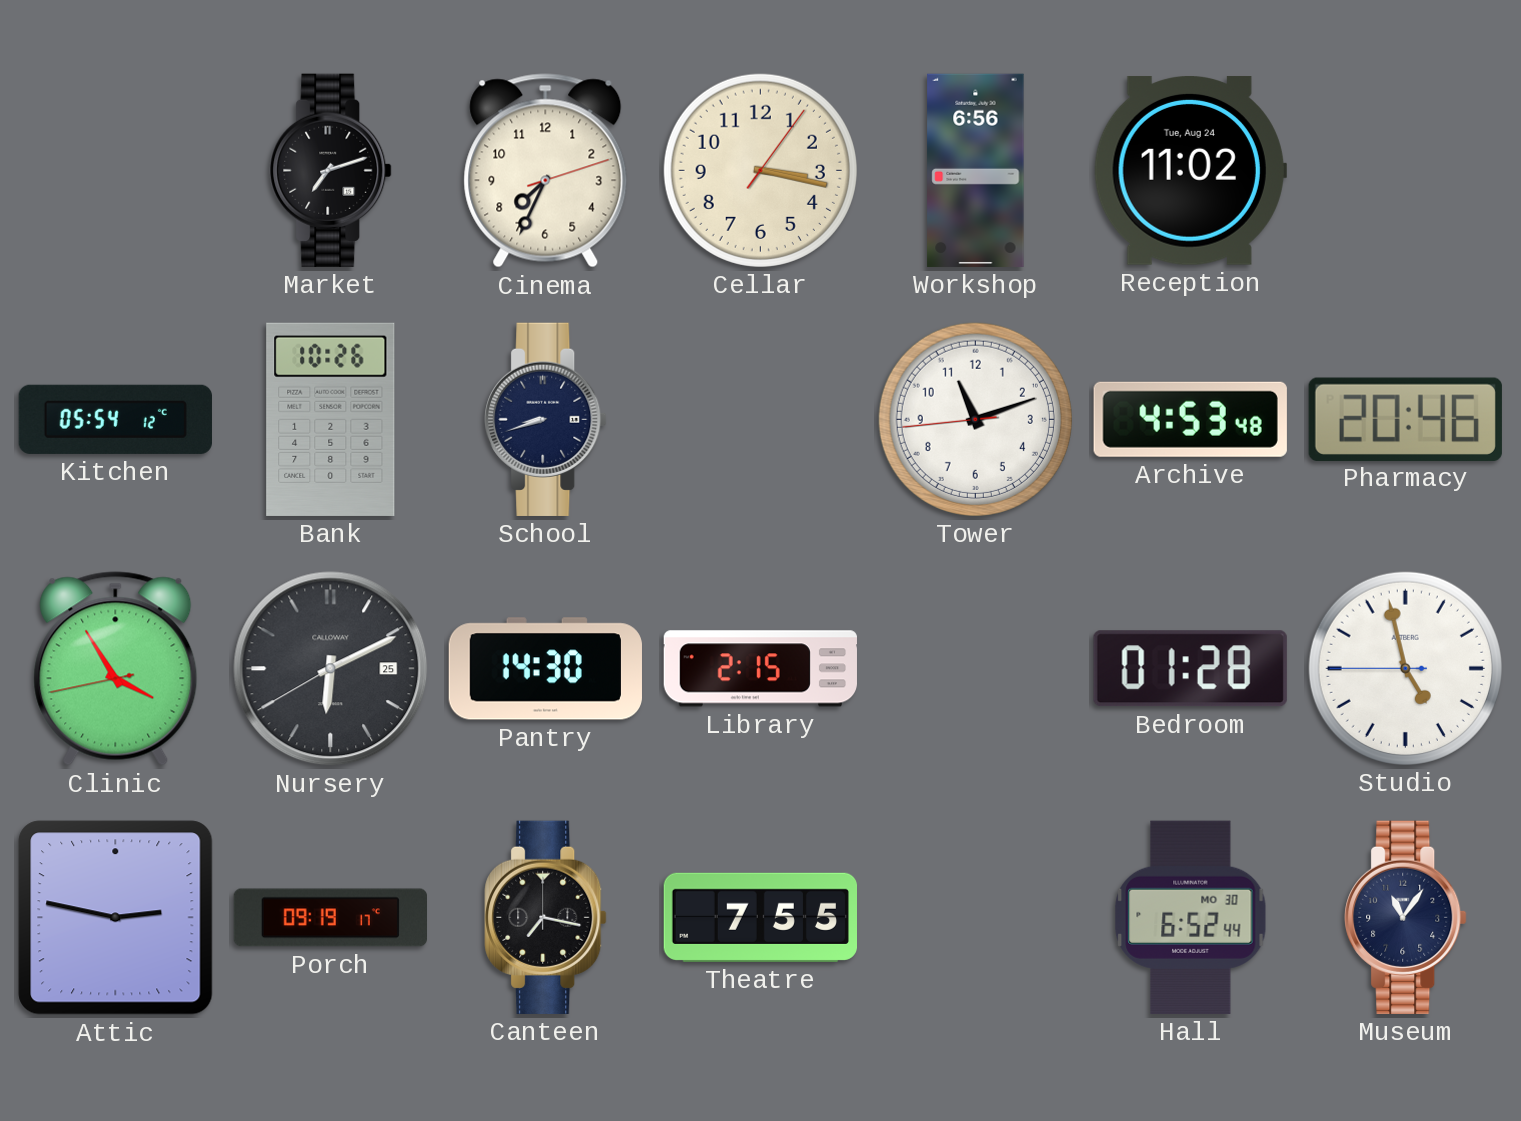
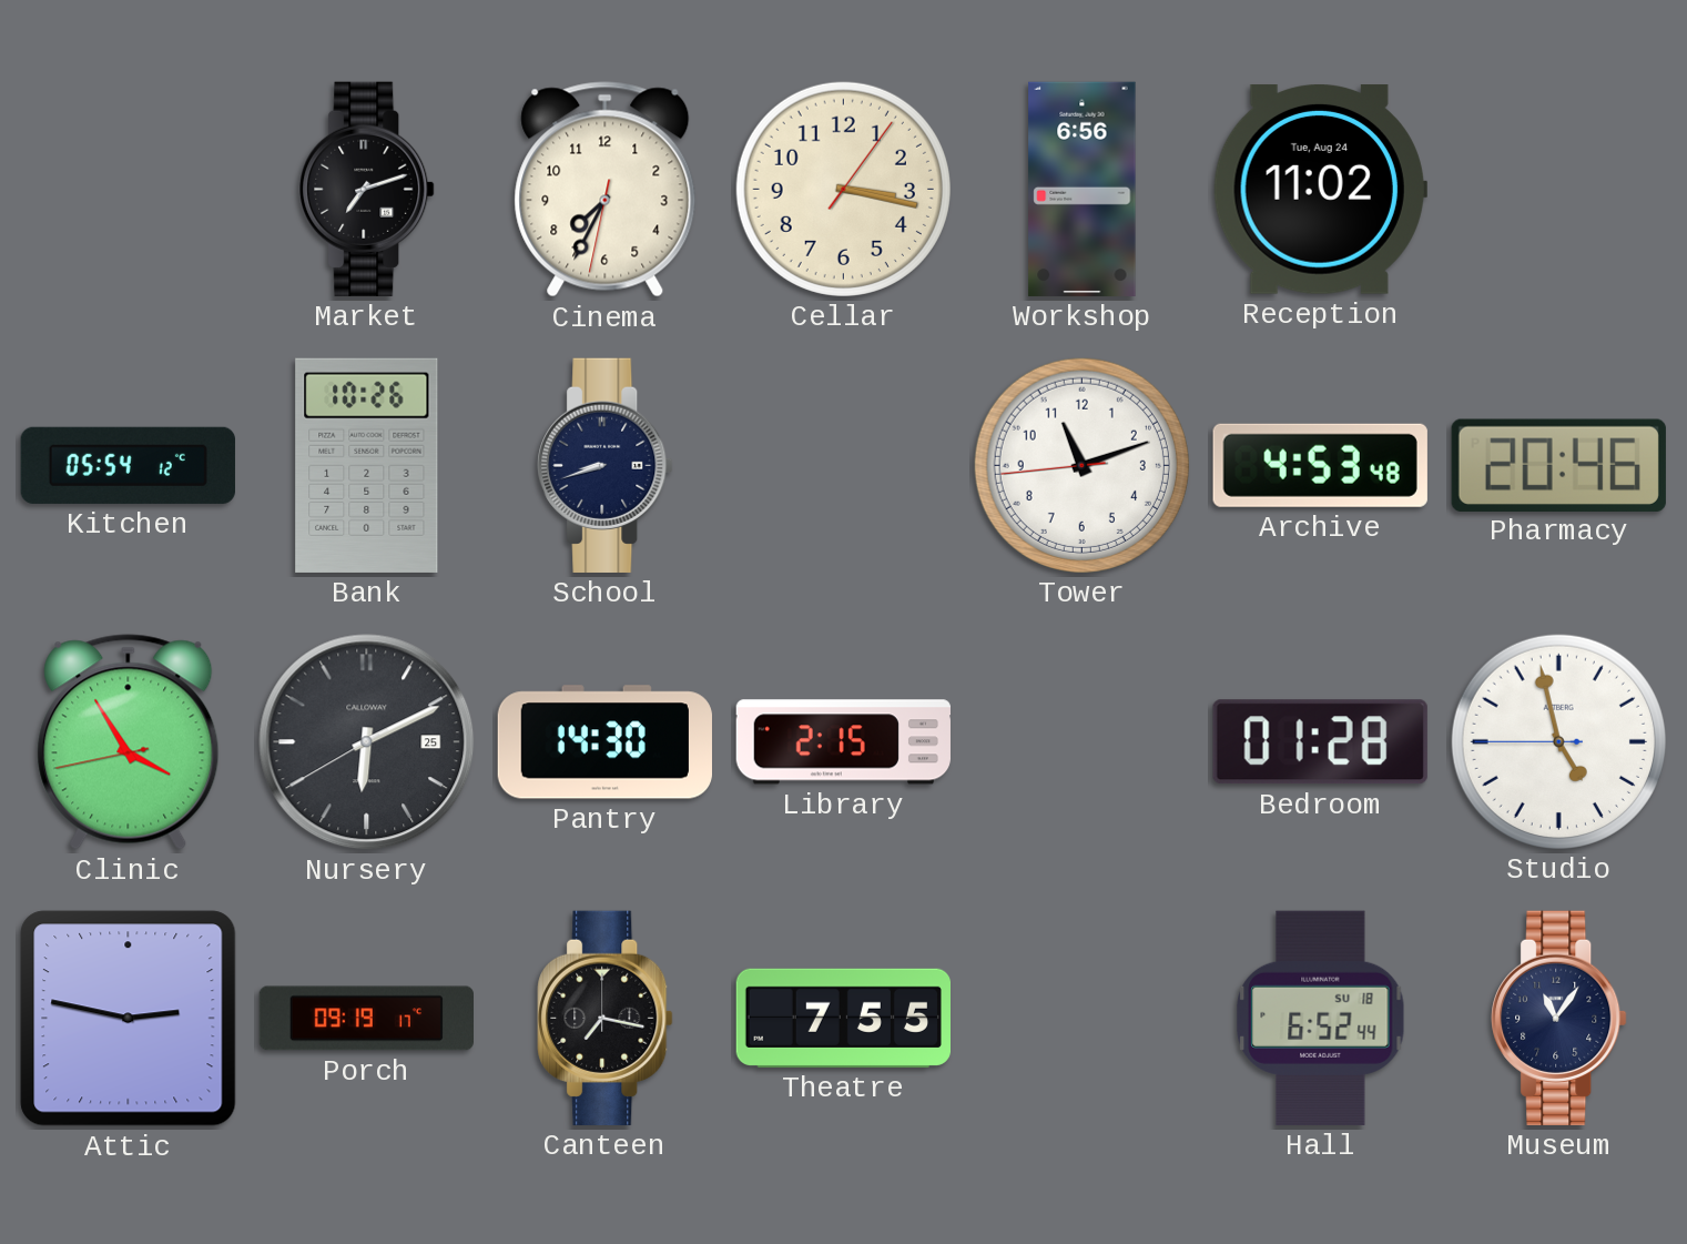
Cinema: 7:34:12 -> 7:34:32
Hall date: MO 30 -> SU 18
